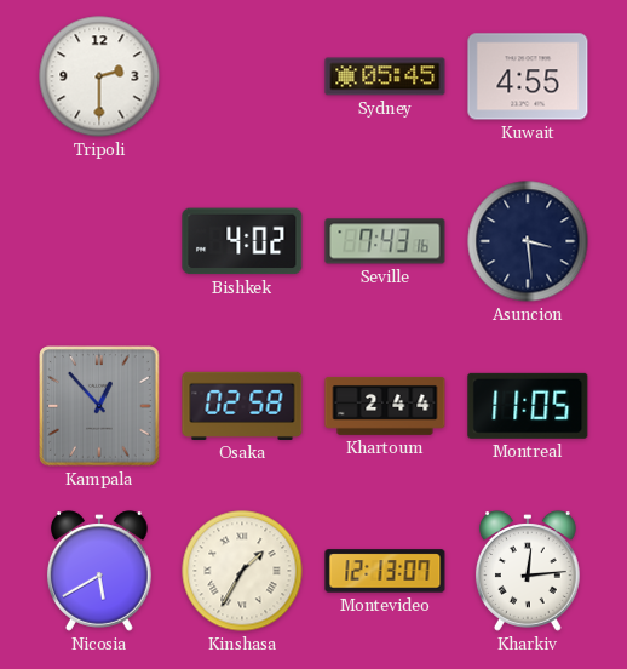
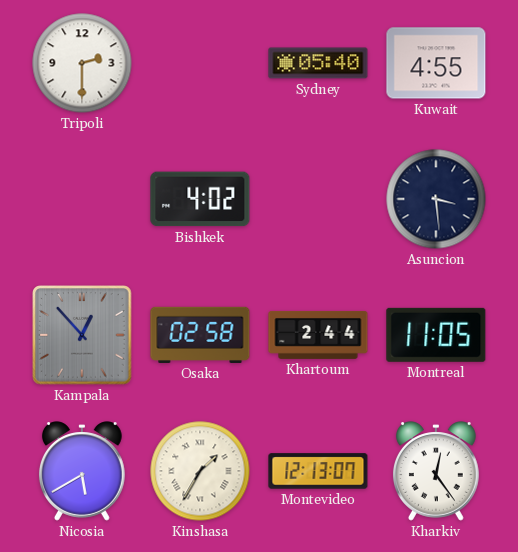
Sydney: 05:45 -> 05:40
Seville: 7:43 -> none
Kharkiv: 12:14 -> 12:24
